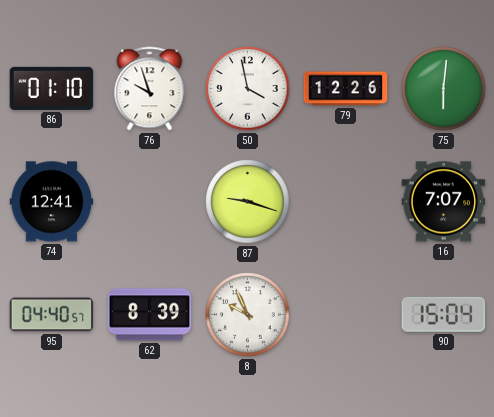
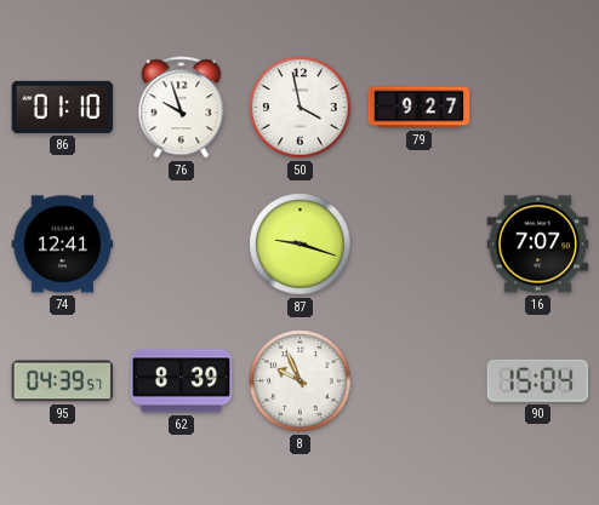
79: 12:26 -> 9:27
75: 6:01 -> none
95: 04:40 -> 04:39
